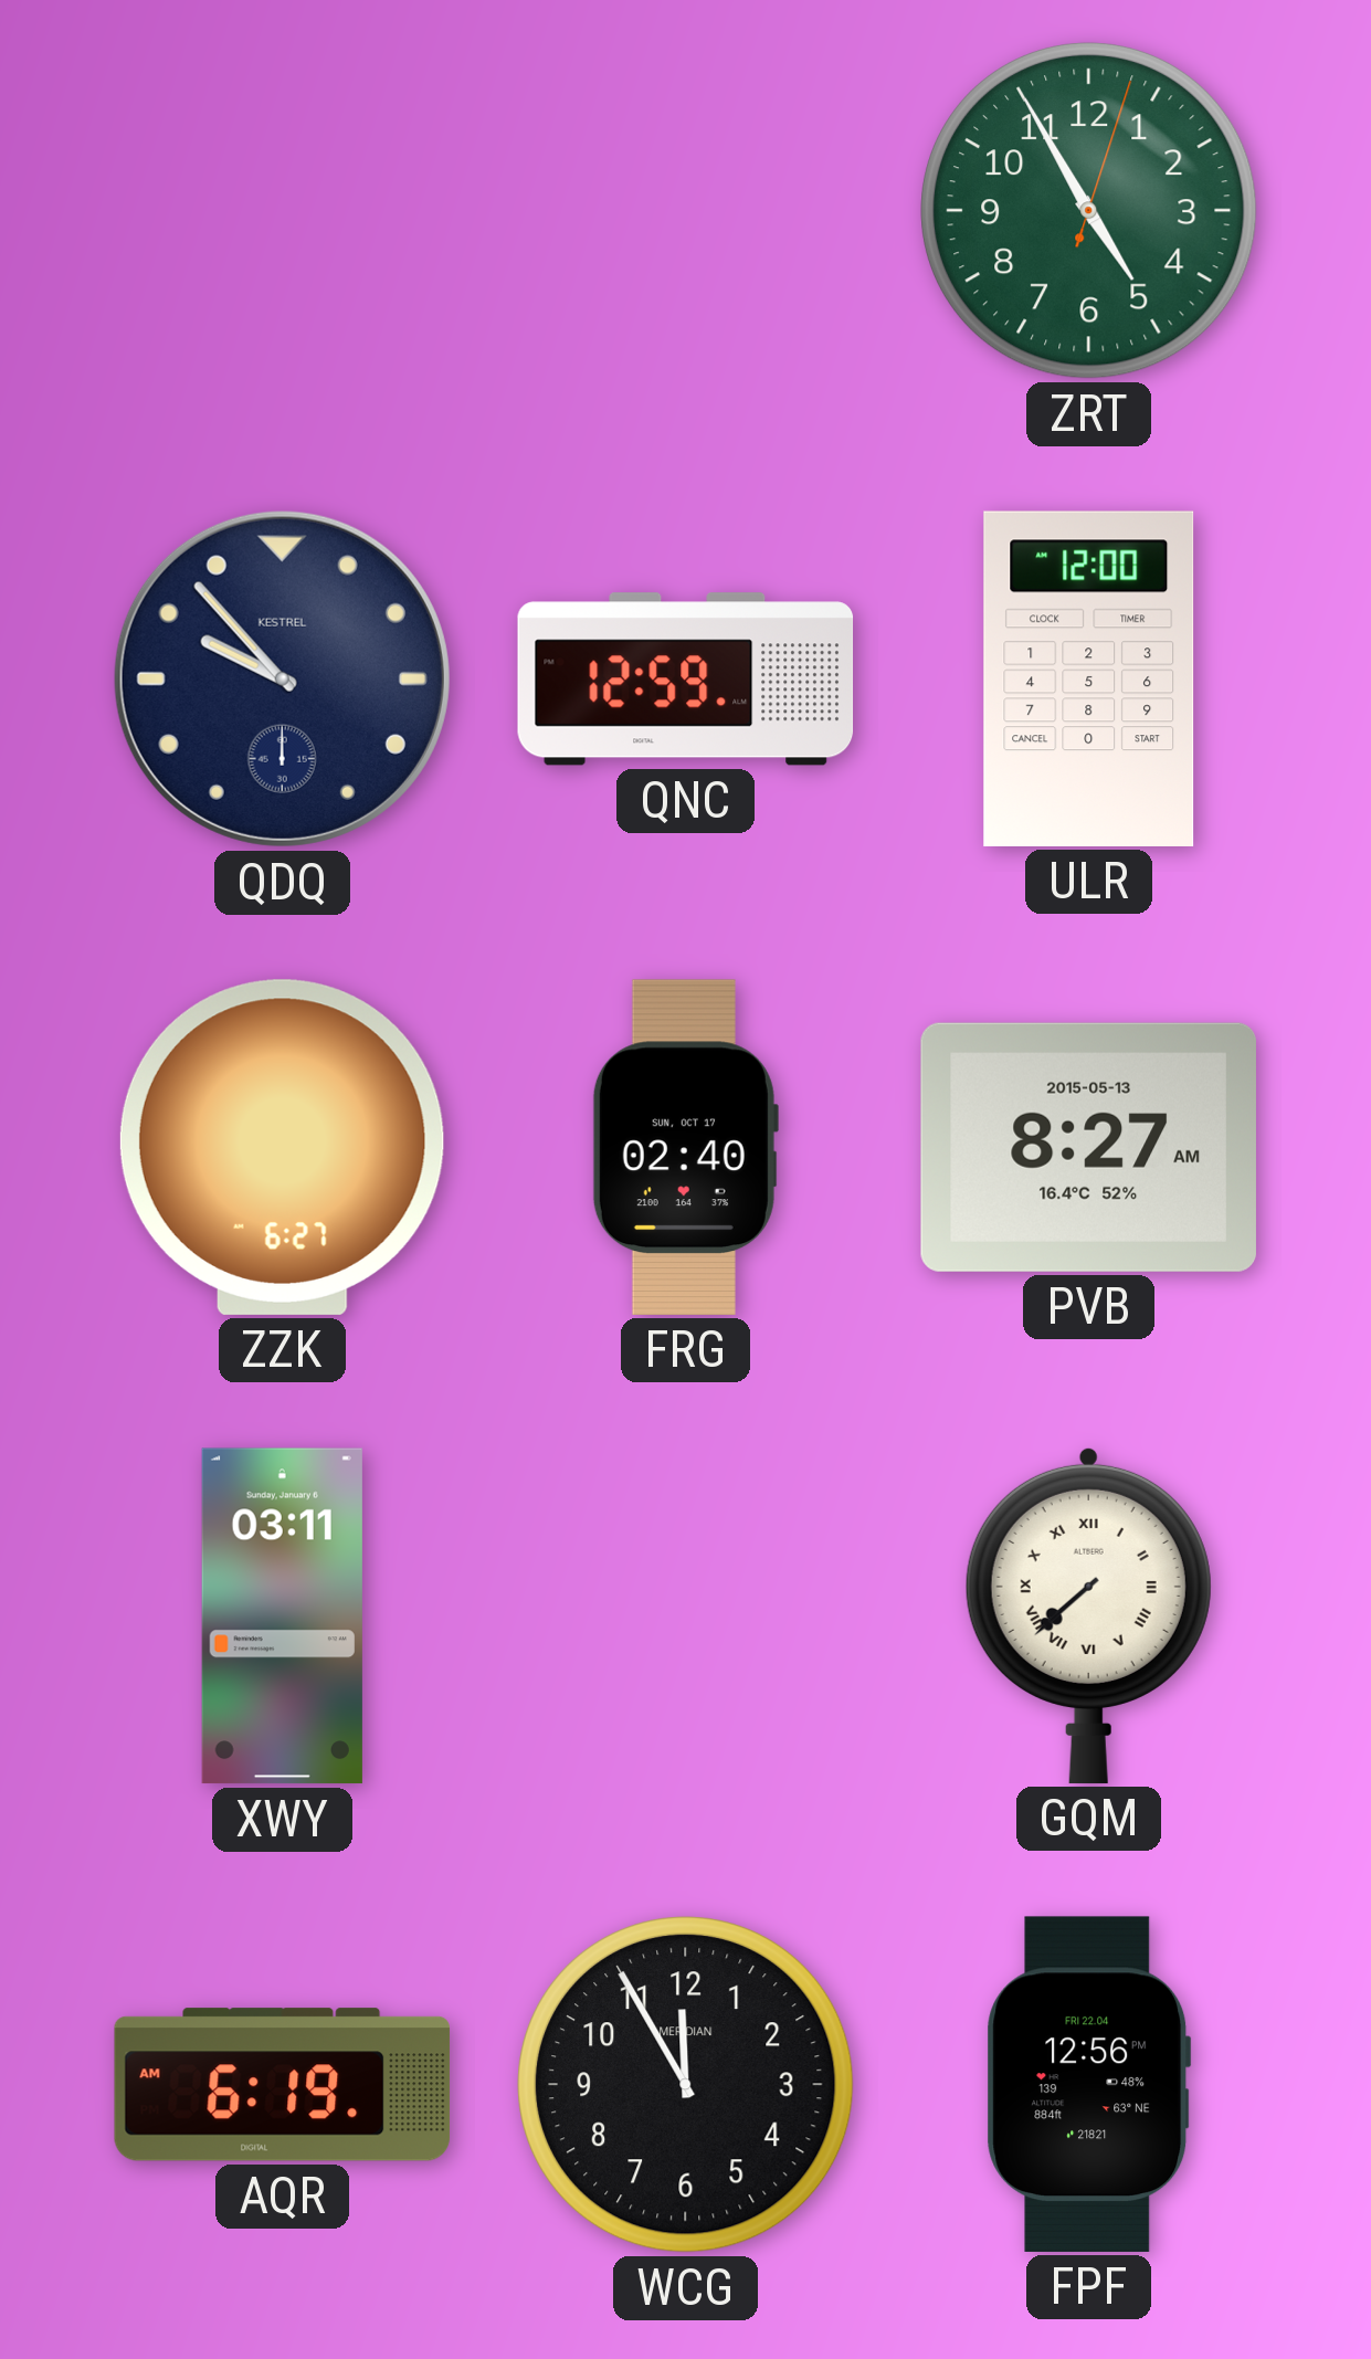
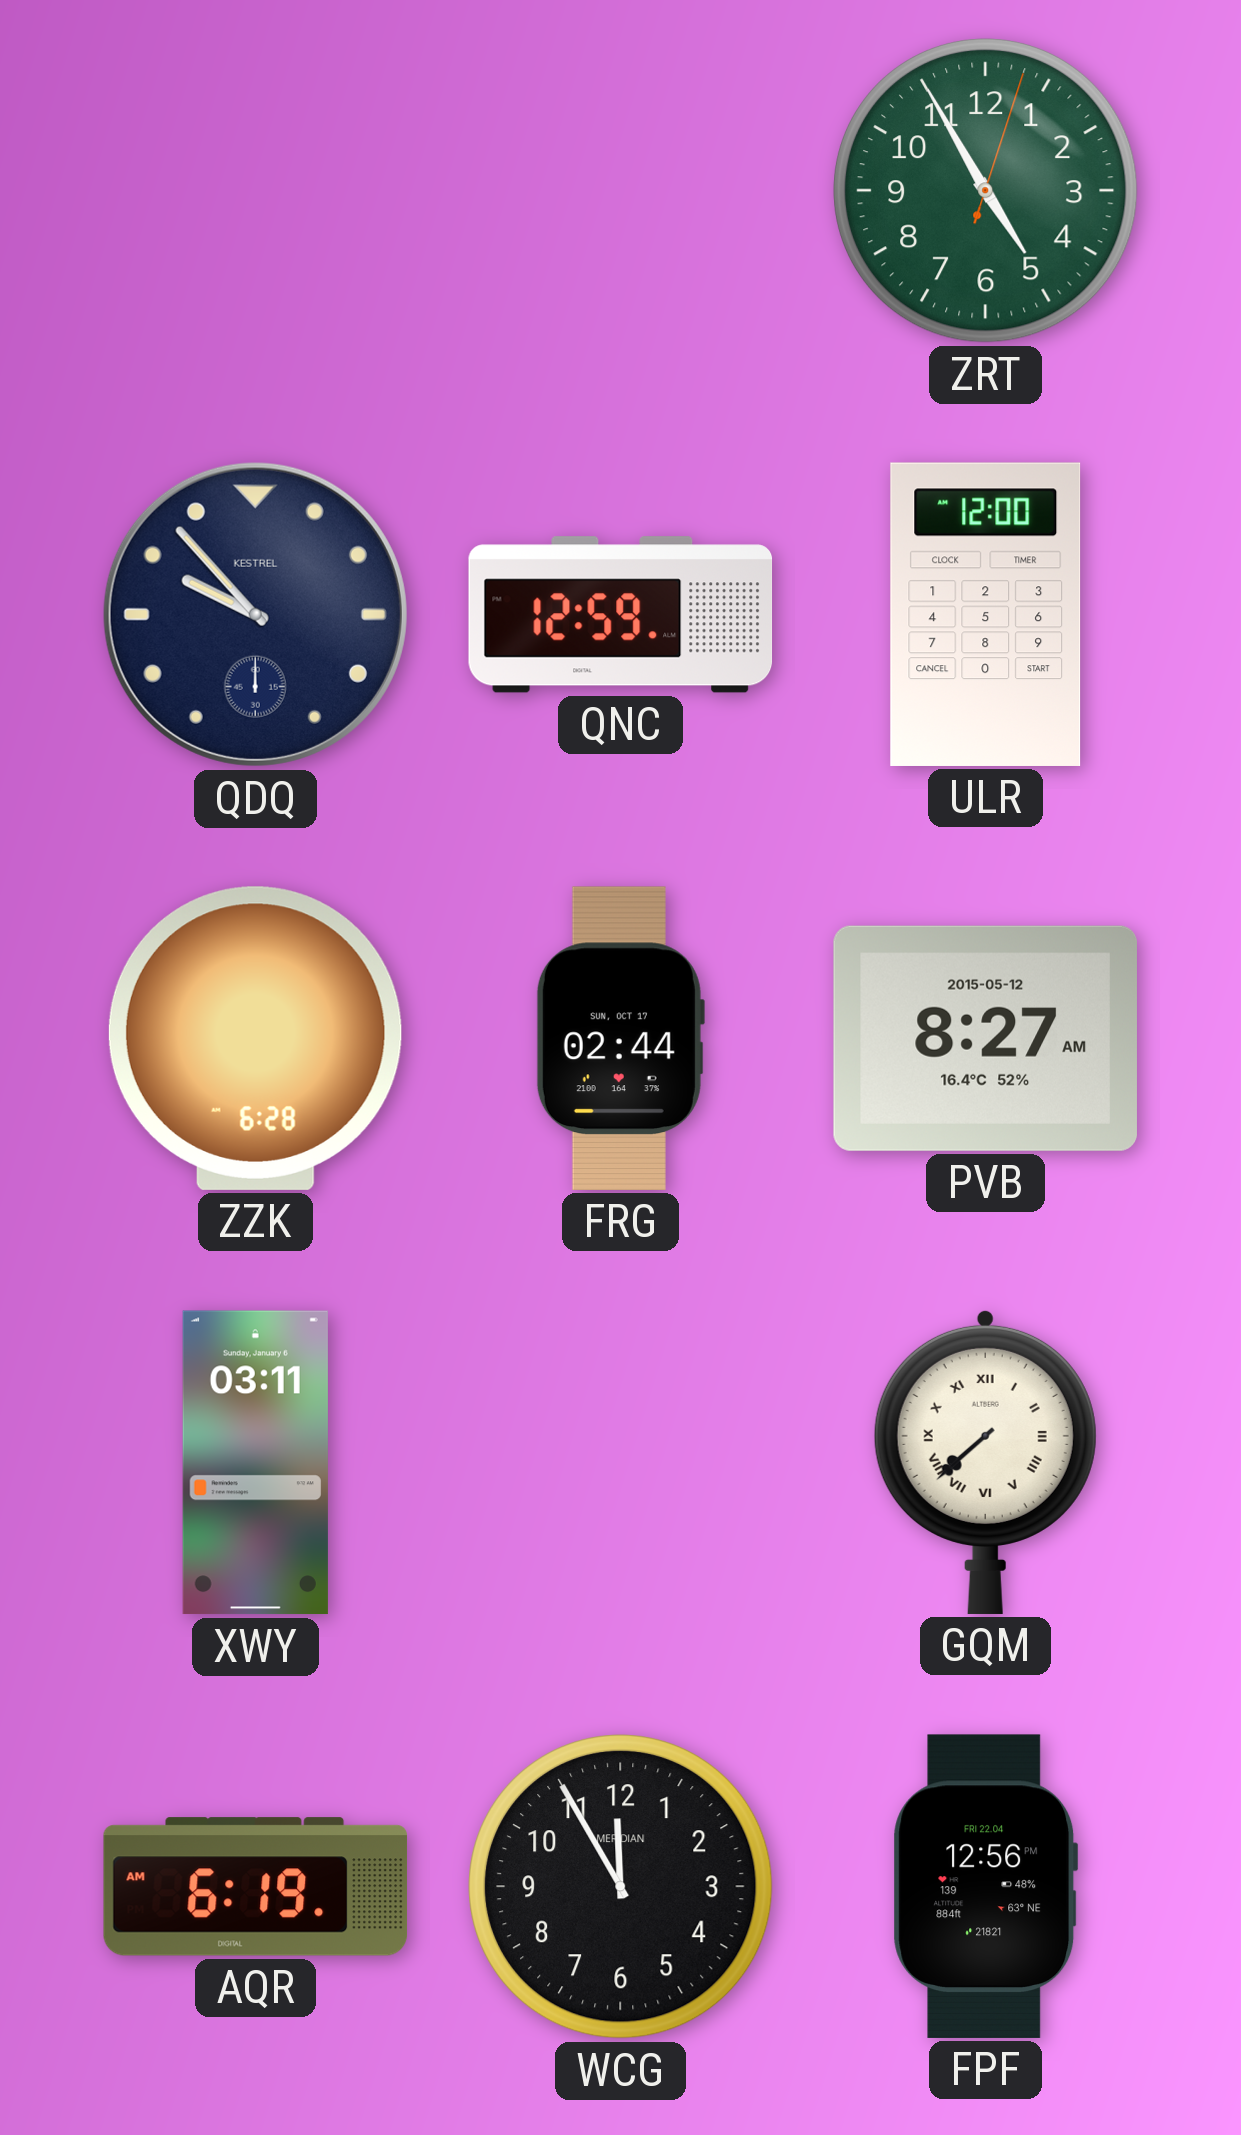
ZZK: 6:27 -> 6:28
FRG: 02:40 -> 02:44
PVB date: 2015-05-13 -> 2015-05-12
